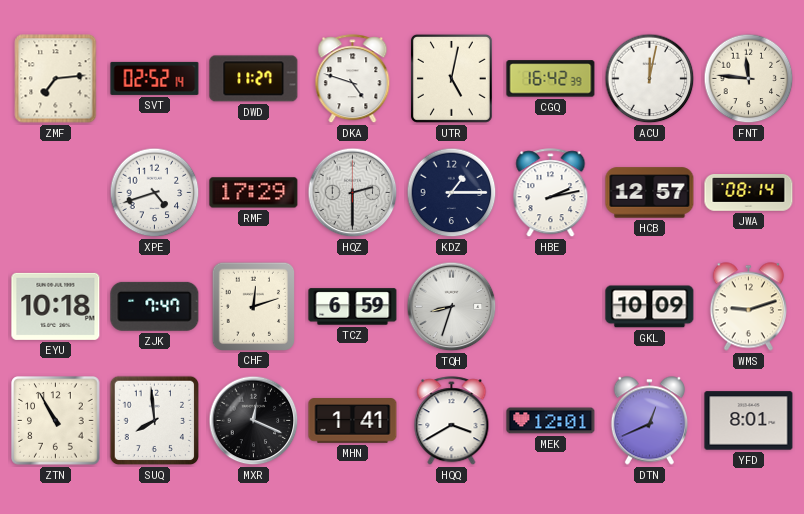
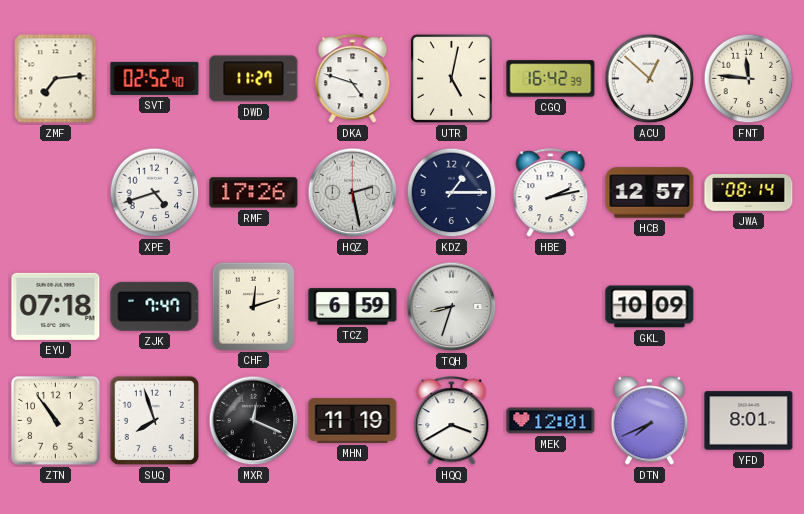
SVT: 02:52:14 -> 02:52:40
ACU: 12:02 -> 12:52
RMF: 17:29 -> 17:26
HQZ: 2:30 -> 2:28
EYU: 10:18 -> 07:18
WMS: 9:12 -> none
ZTN: 10:55 -> 10:54
SUQ: 7:59 -> 7:57
MHN: 1:41 -> 11:19
DTN: 12:41 -> 7:41
